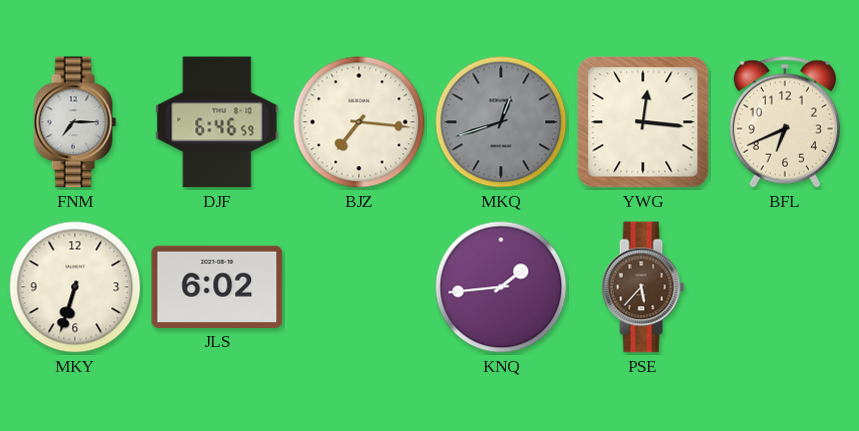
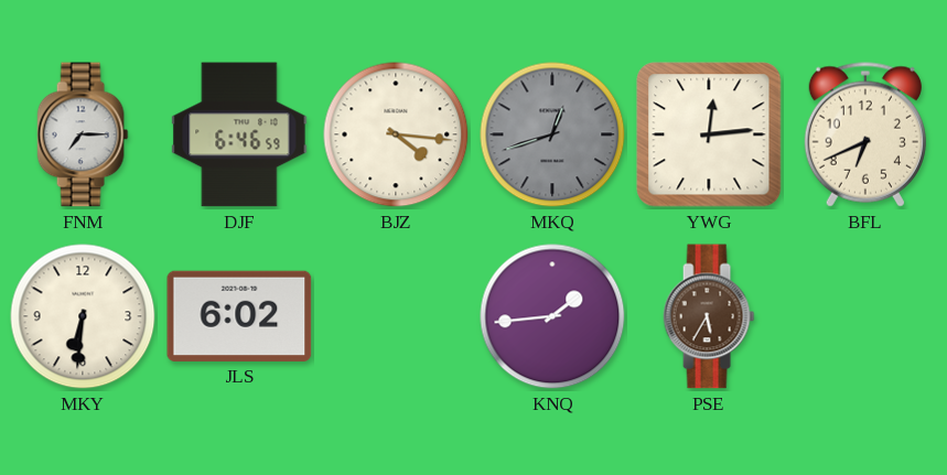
BJZ: 7:16 -> 4:16
YWG: 12:16 -> 12:14
MKY: 6:33 -> 6:31
PSE: 5:37 -> 5:35
